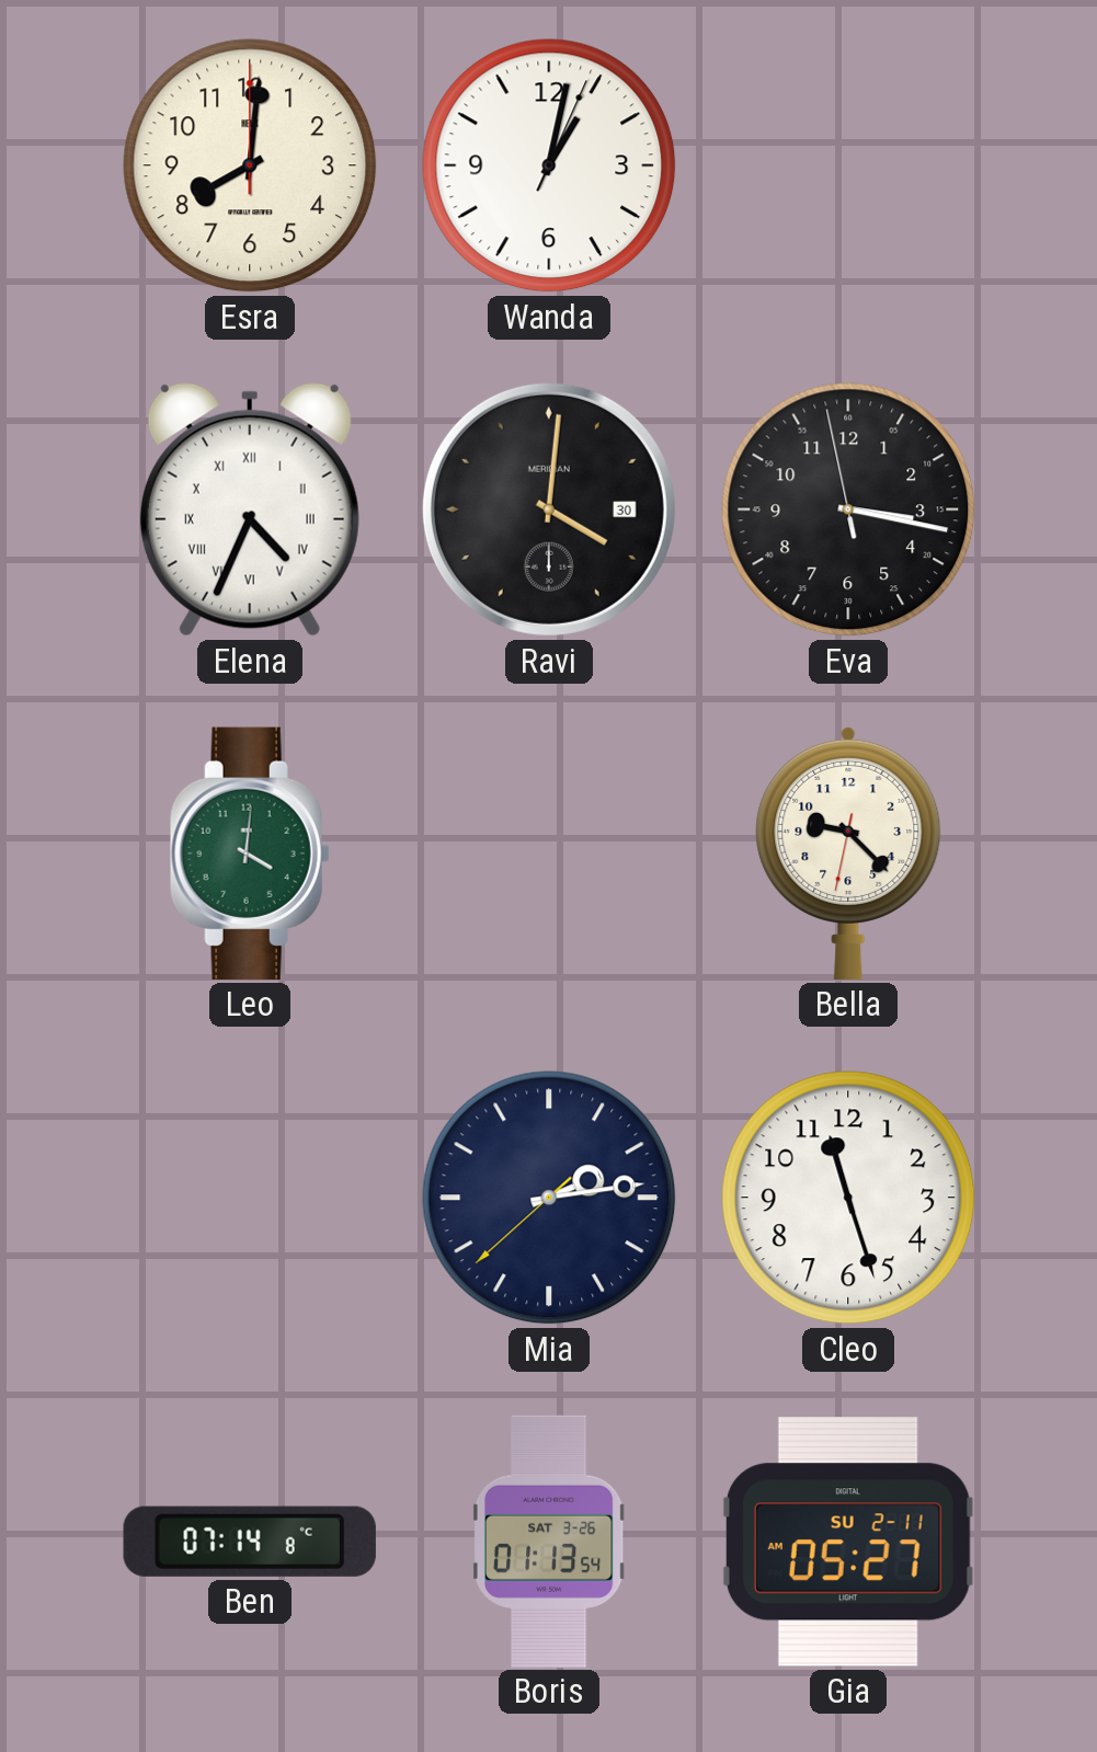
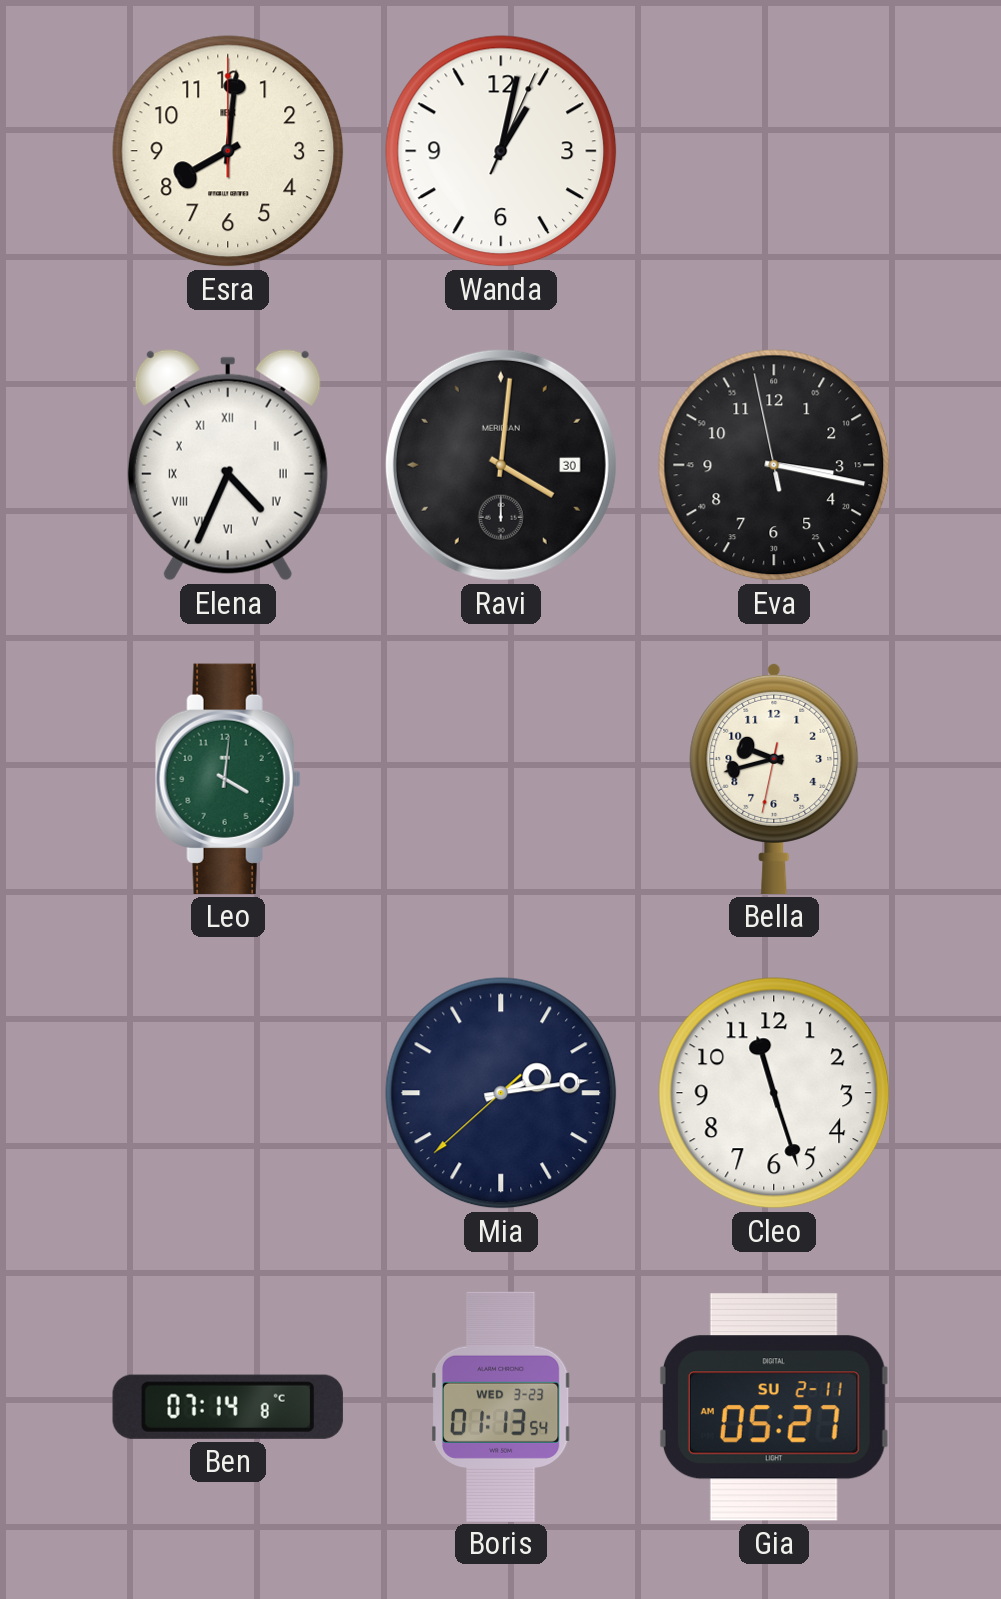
Bella: 9:22 -> 9:42
Boris date: SAT 3-26 -> WED 3-23
